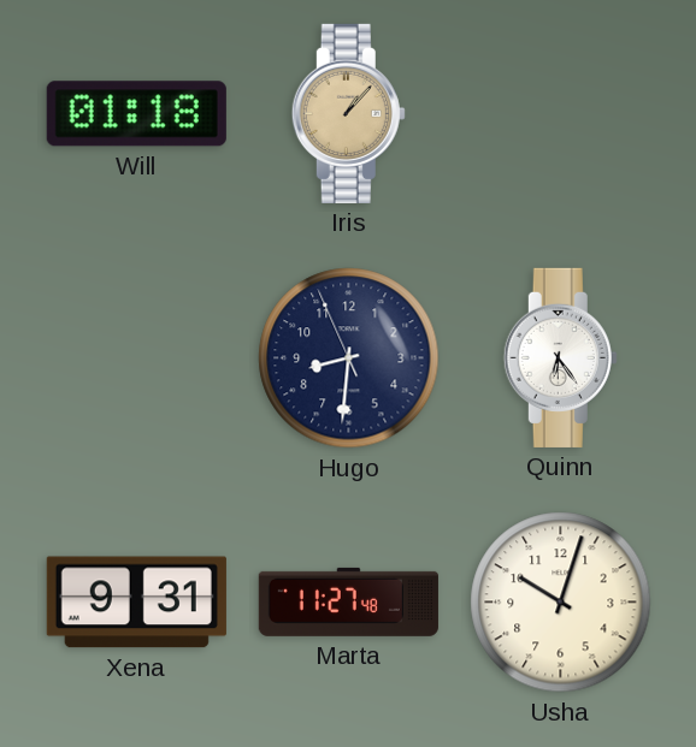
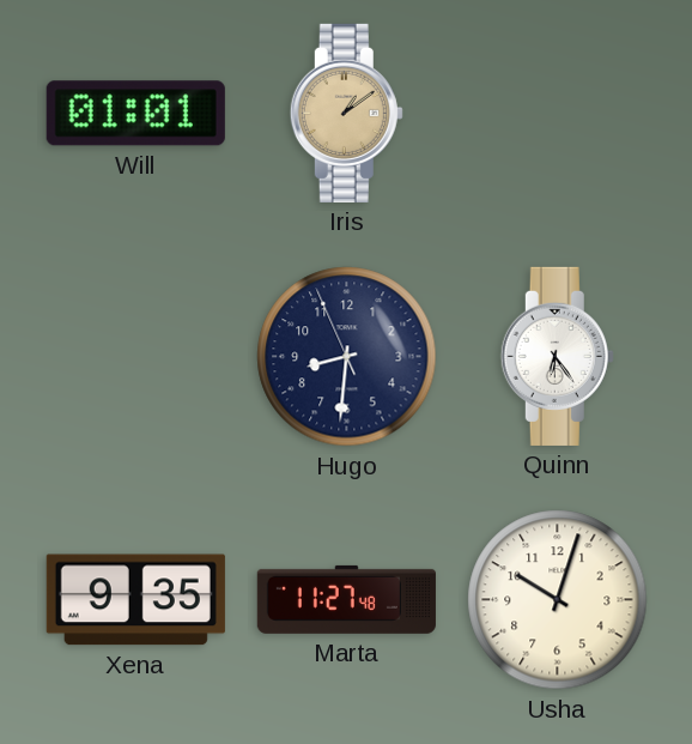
Will: 01:18 -> 01:01
Iris: 1:07 -> 1:09
Xena: 9:31 -> 9:35
